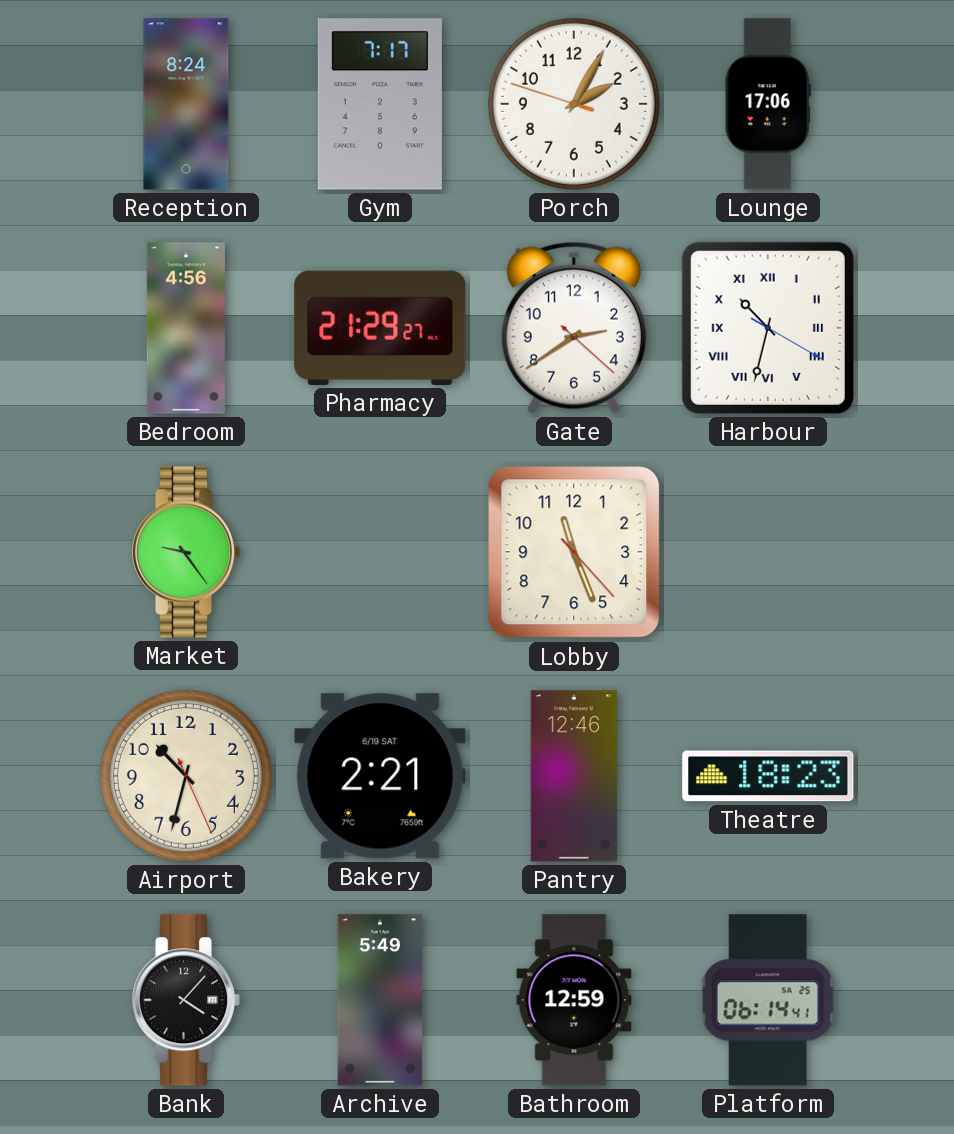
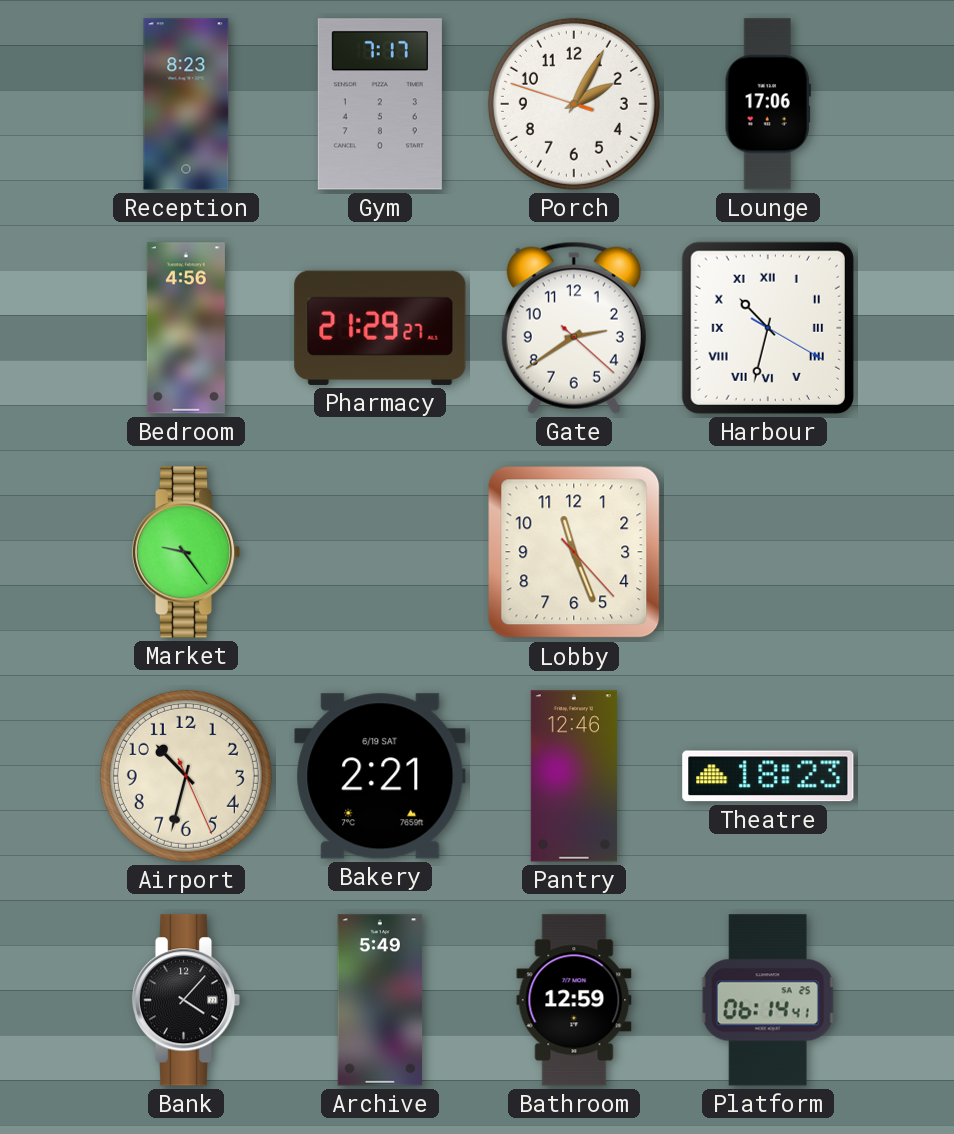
Reception: 8:24 -> 8:23
